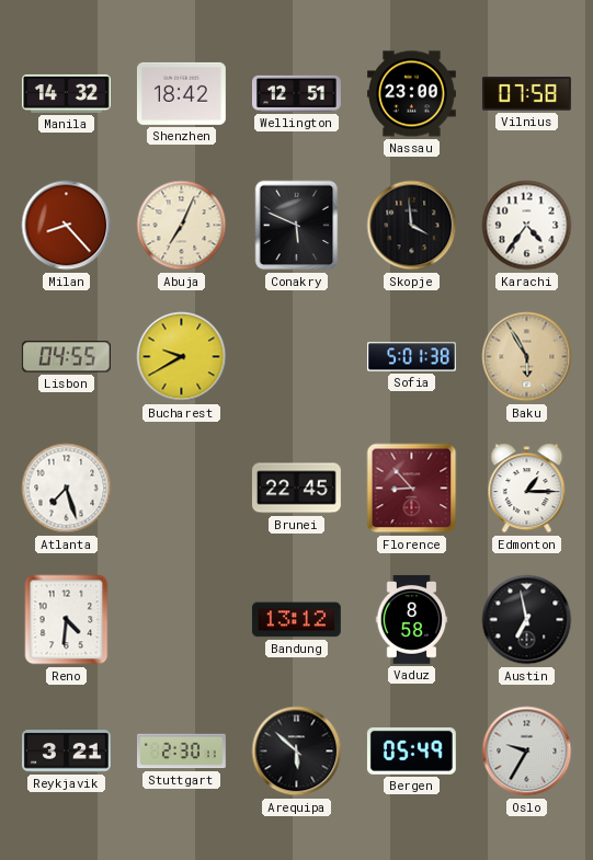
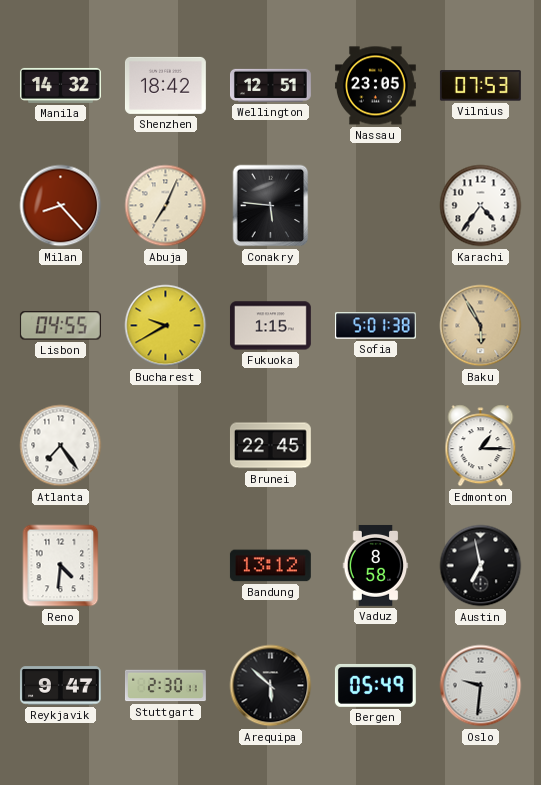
Nassau: 23:00 -> 23:05
Vilnius: 07:58 -> 07:53
Conakry: 5:49 -> 5:46
Skopje: 3:59 -> none
Fukuoka: none -> 1:15
Atlanta: 7:27 -> 7:24
Florence: 8:53 -> none
Reykjavik: 3:21 -> 9:47
Oslo: 9:35 -> 9:31
